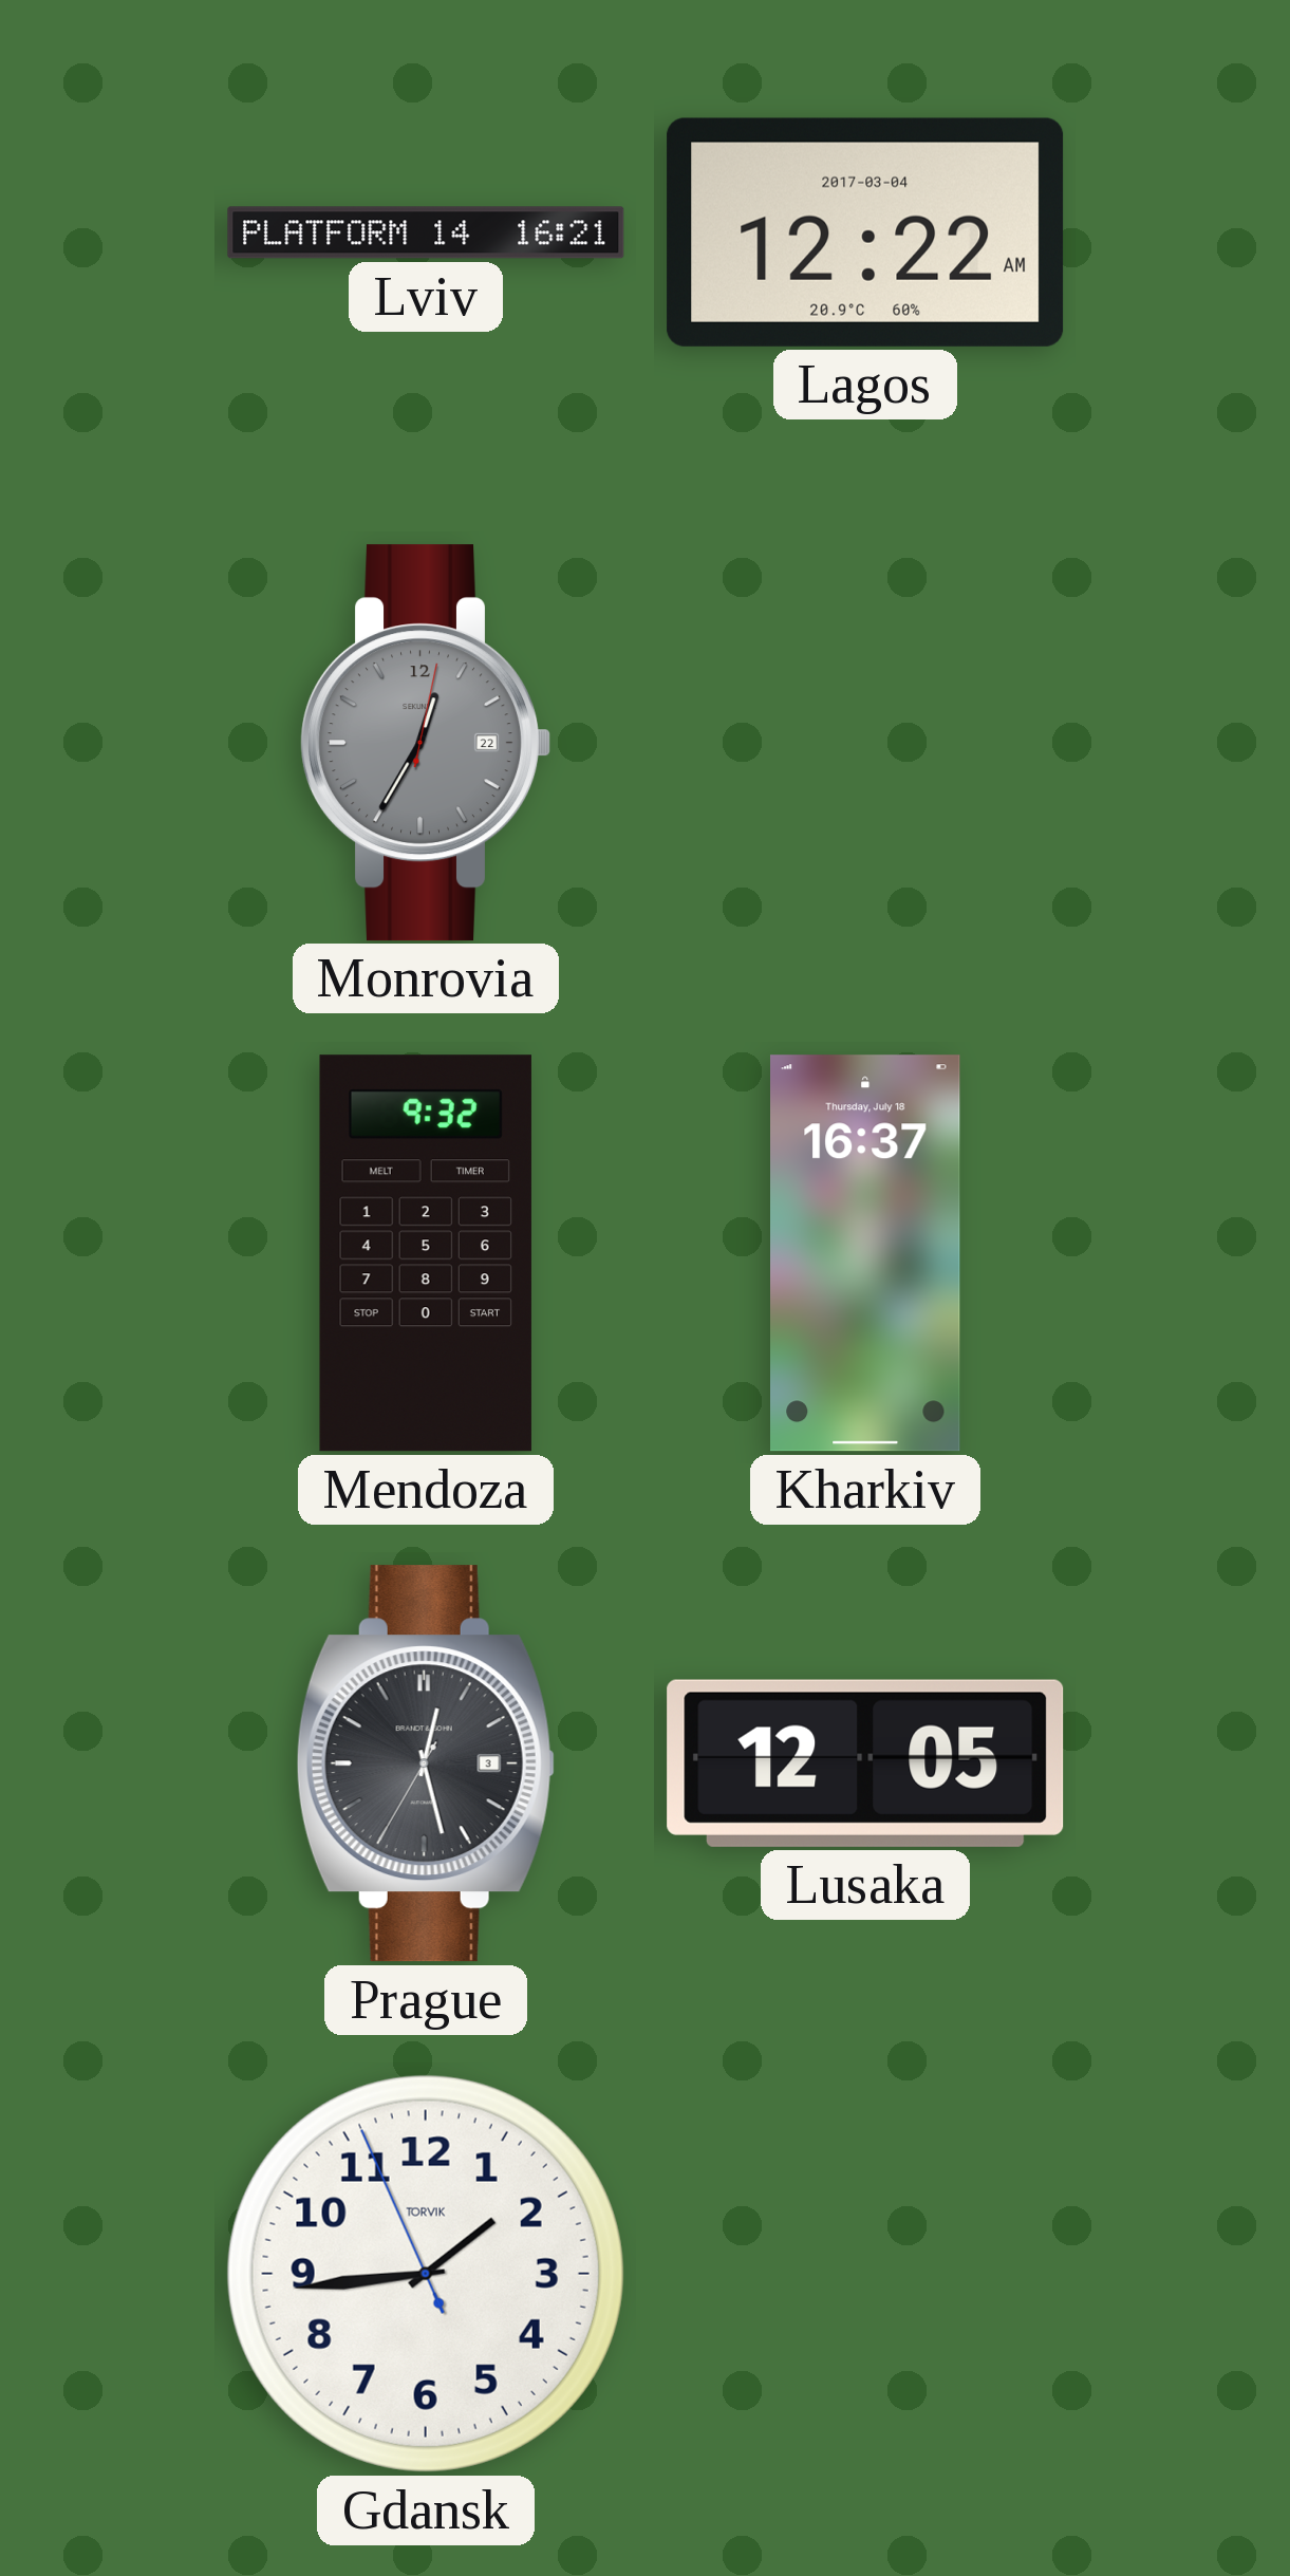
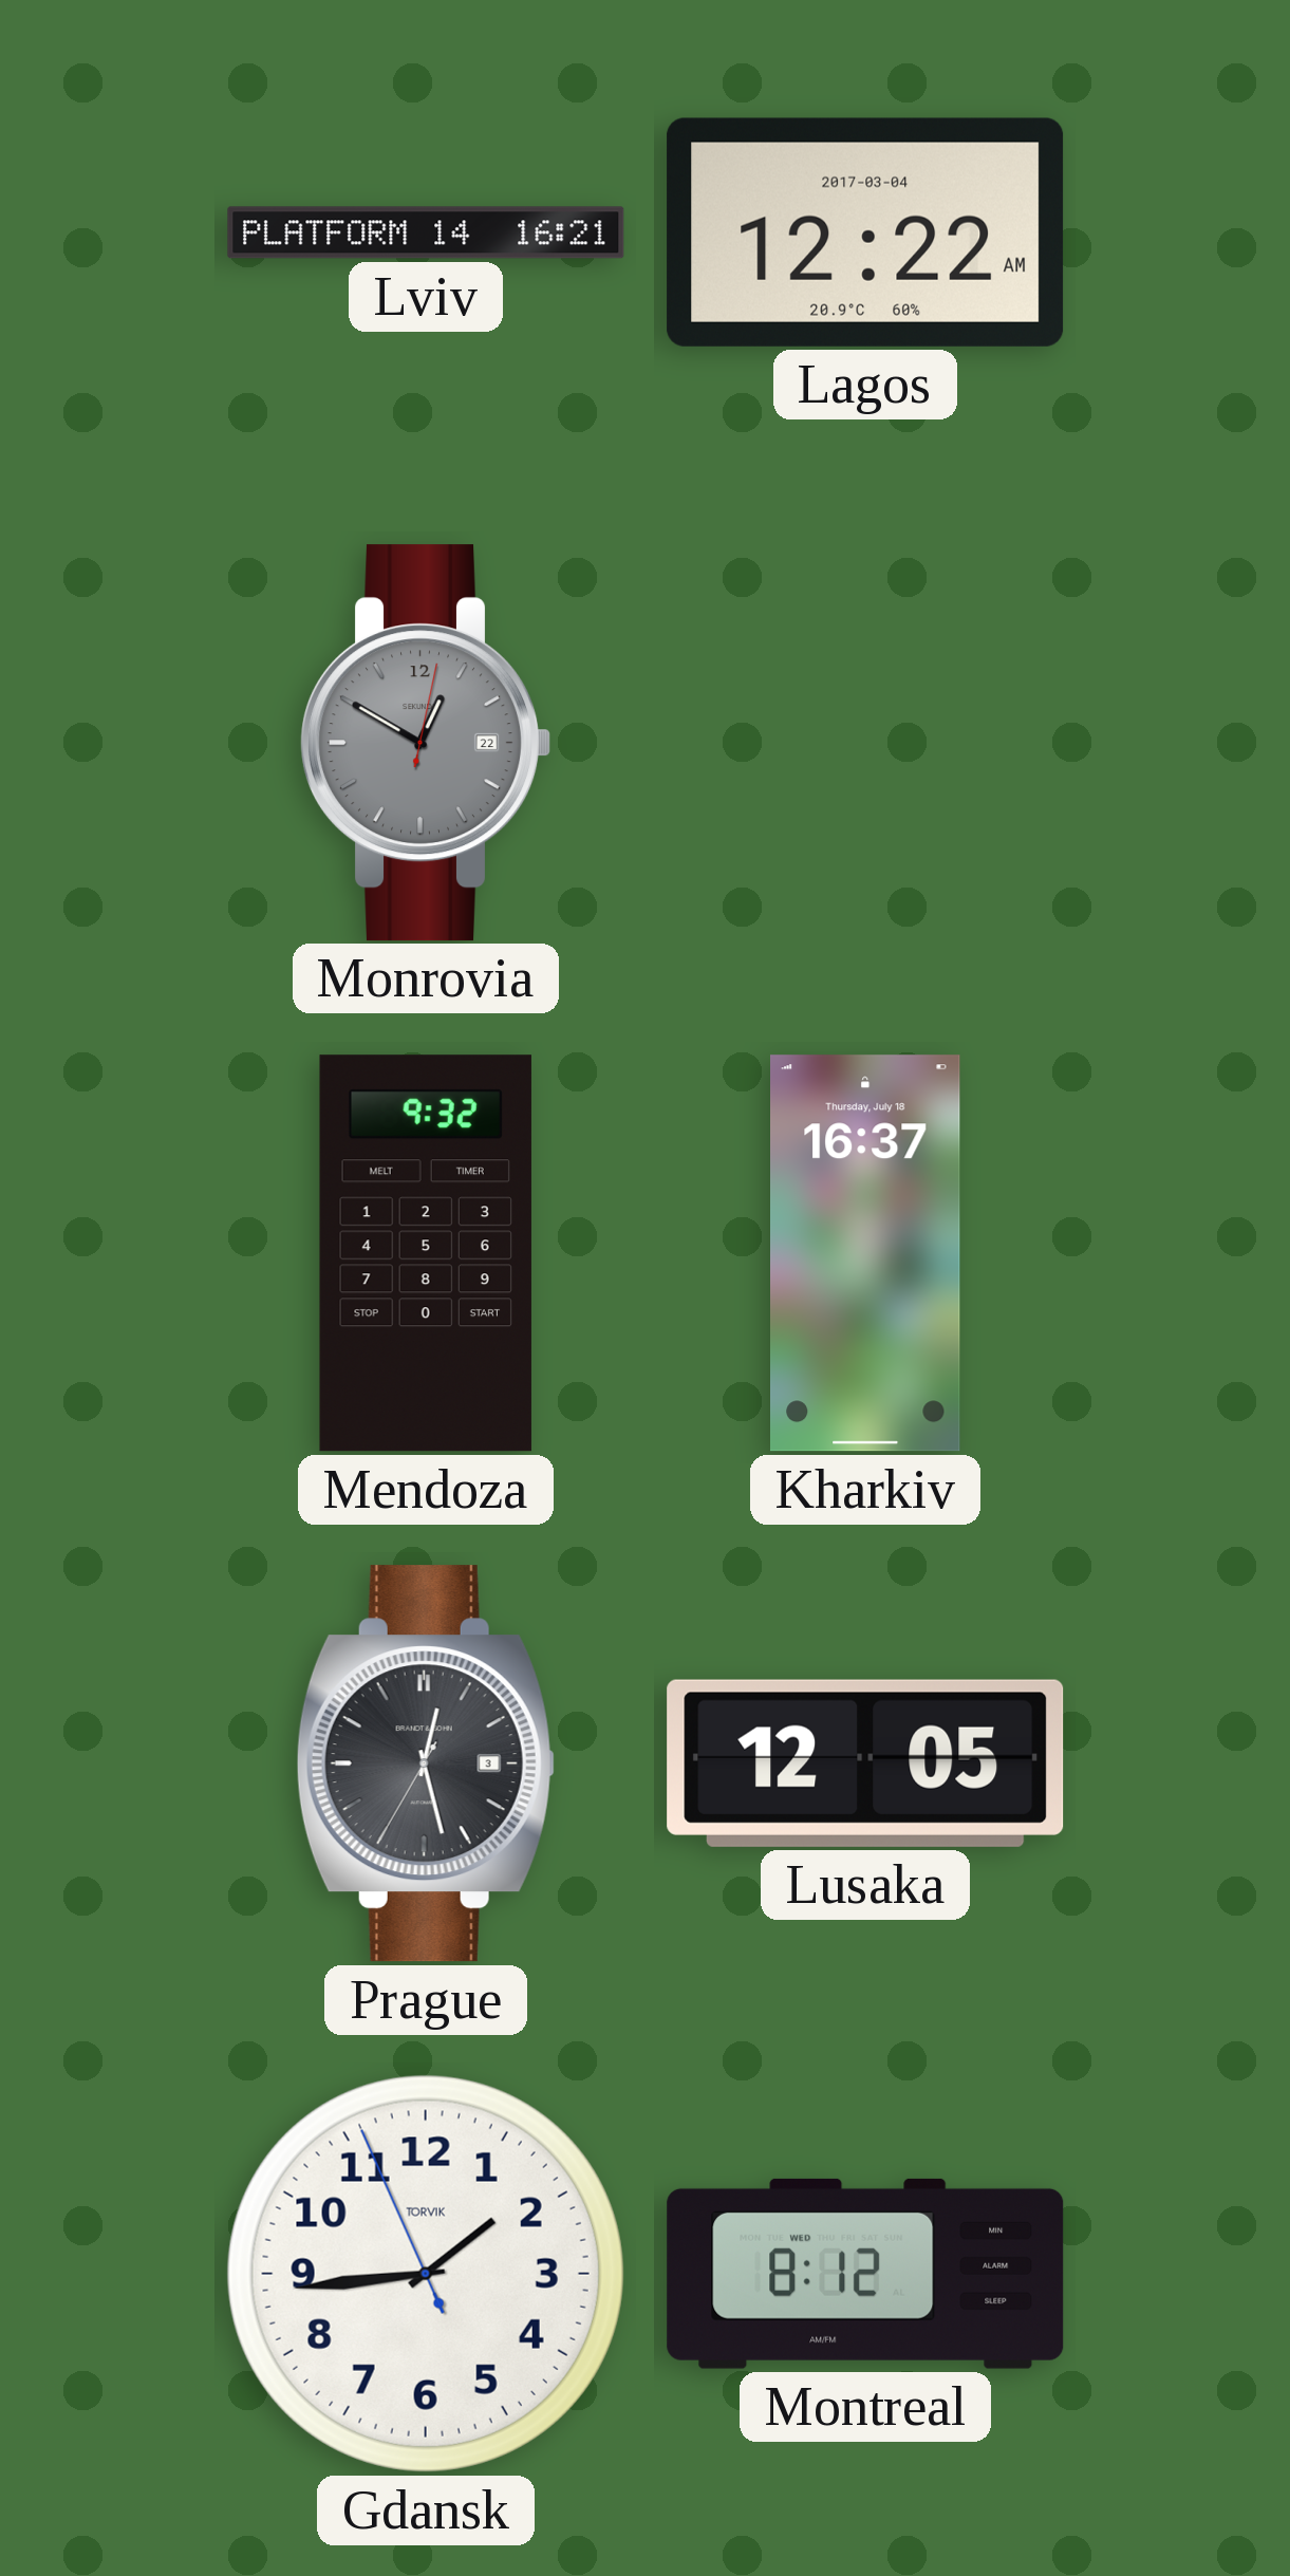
Monrovia: 12:35 -> 12:50
Montreal: none -> 8:12
